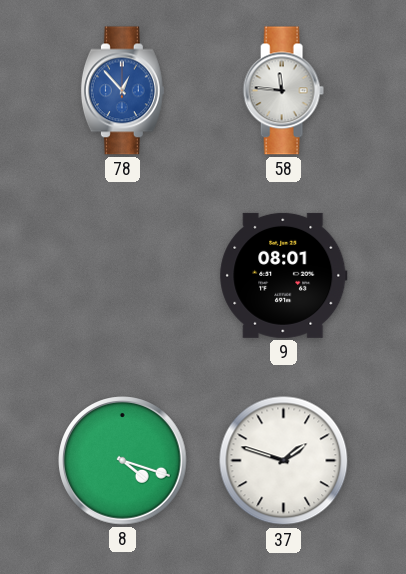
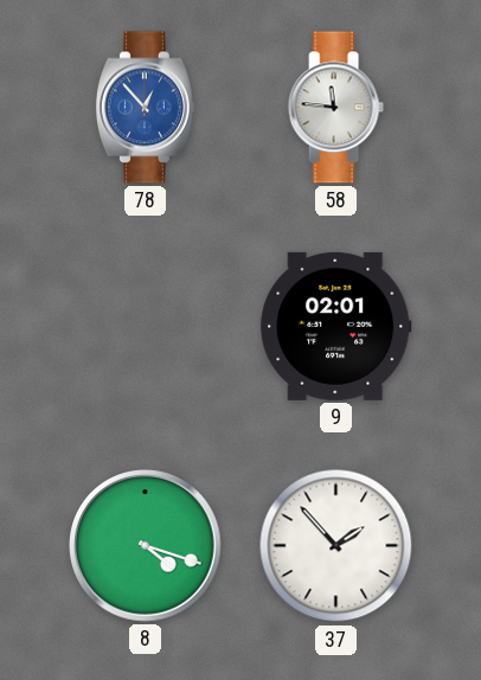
9: 08:01 -> 02:01
37: 1:48 -> 1:53
